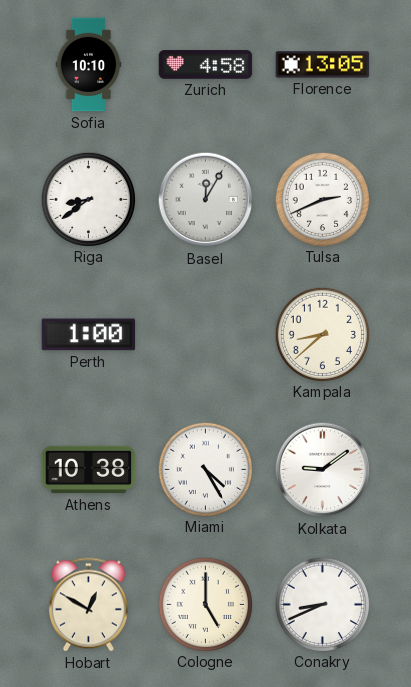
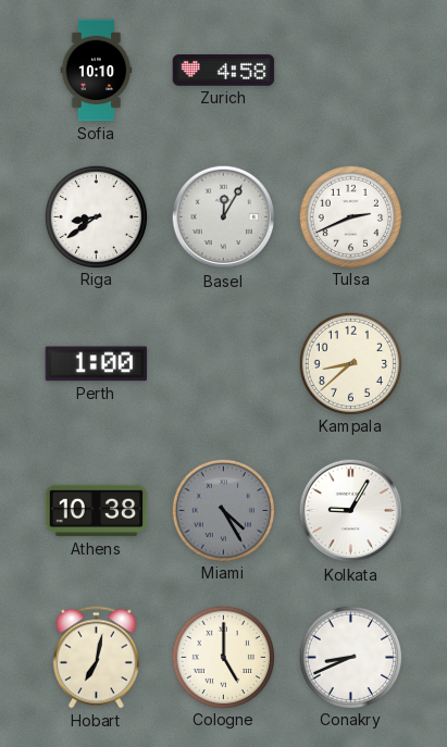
Florence: 13:05 -> none
Miami dial: white -> grey
Kolkata: 9:09 -> 9:05
Hobart: 12:50 -> 7:02
